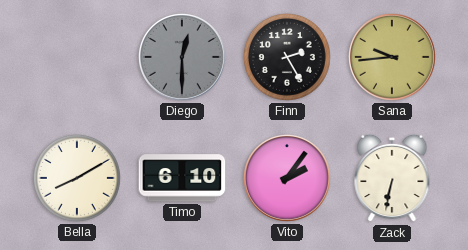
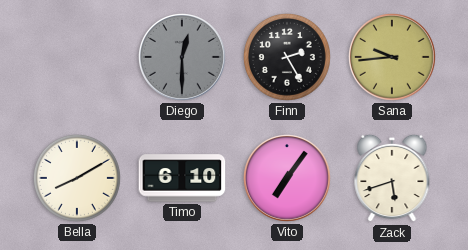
Vito: 2:06 -> 7:06
Zack: 6:32 -> 5:42
